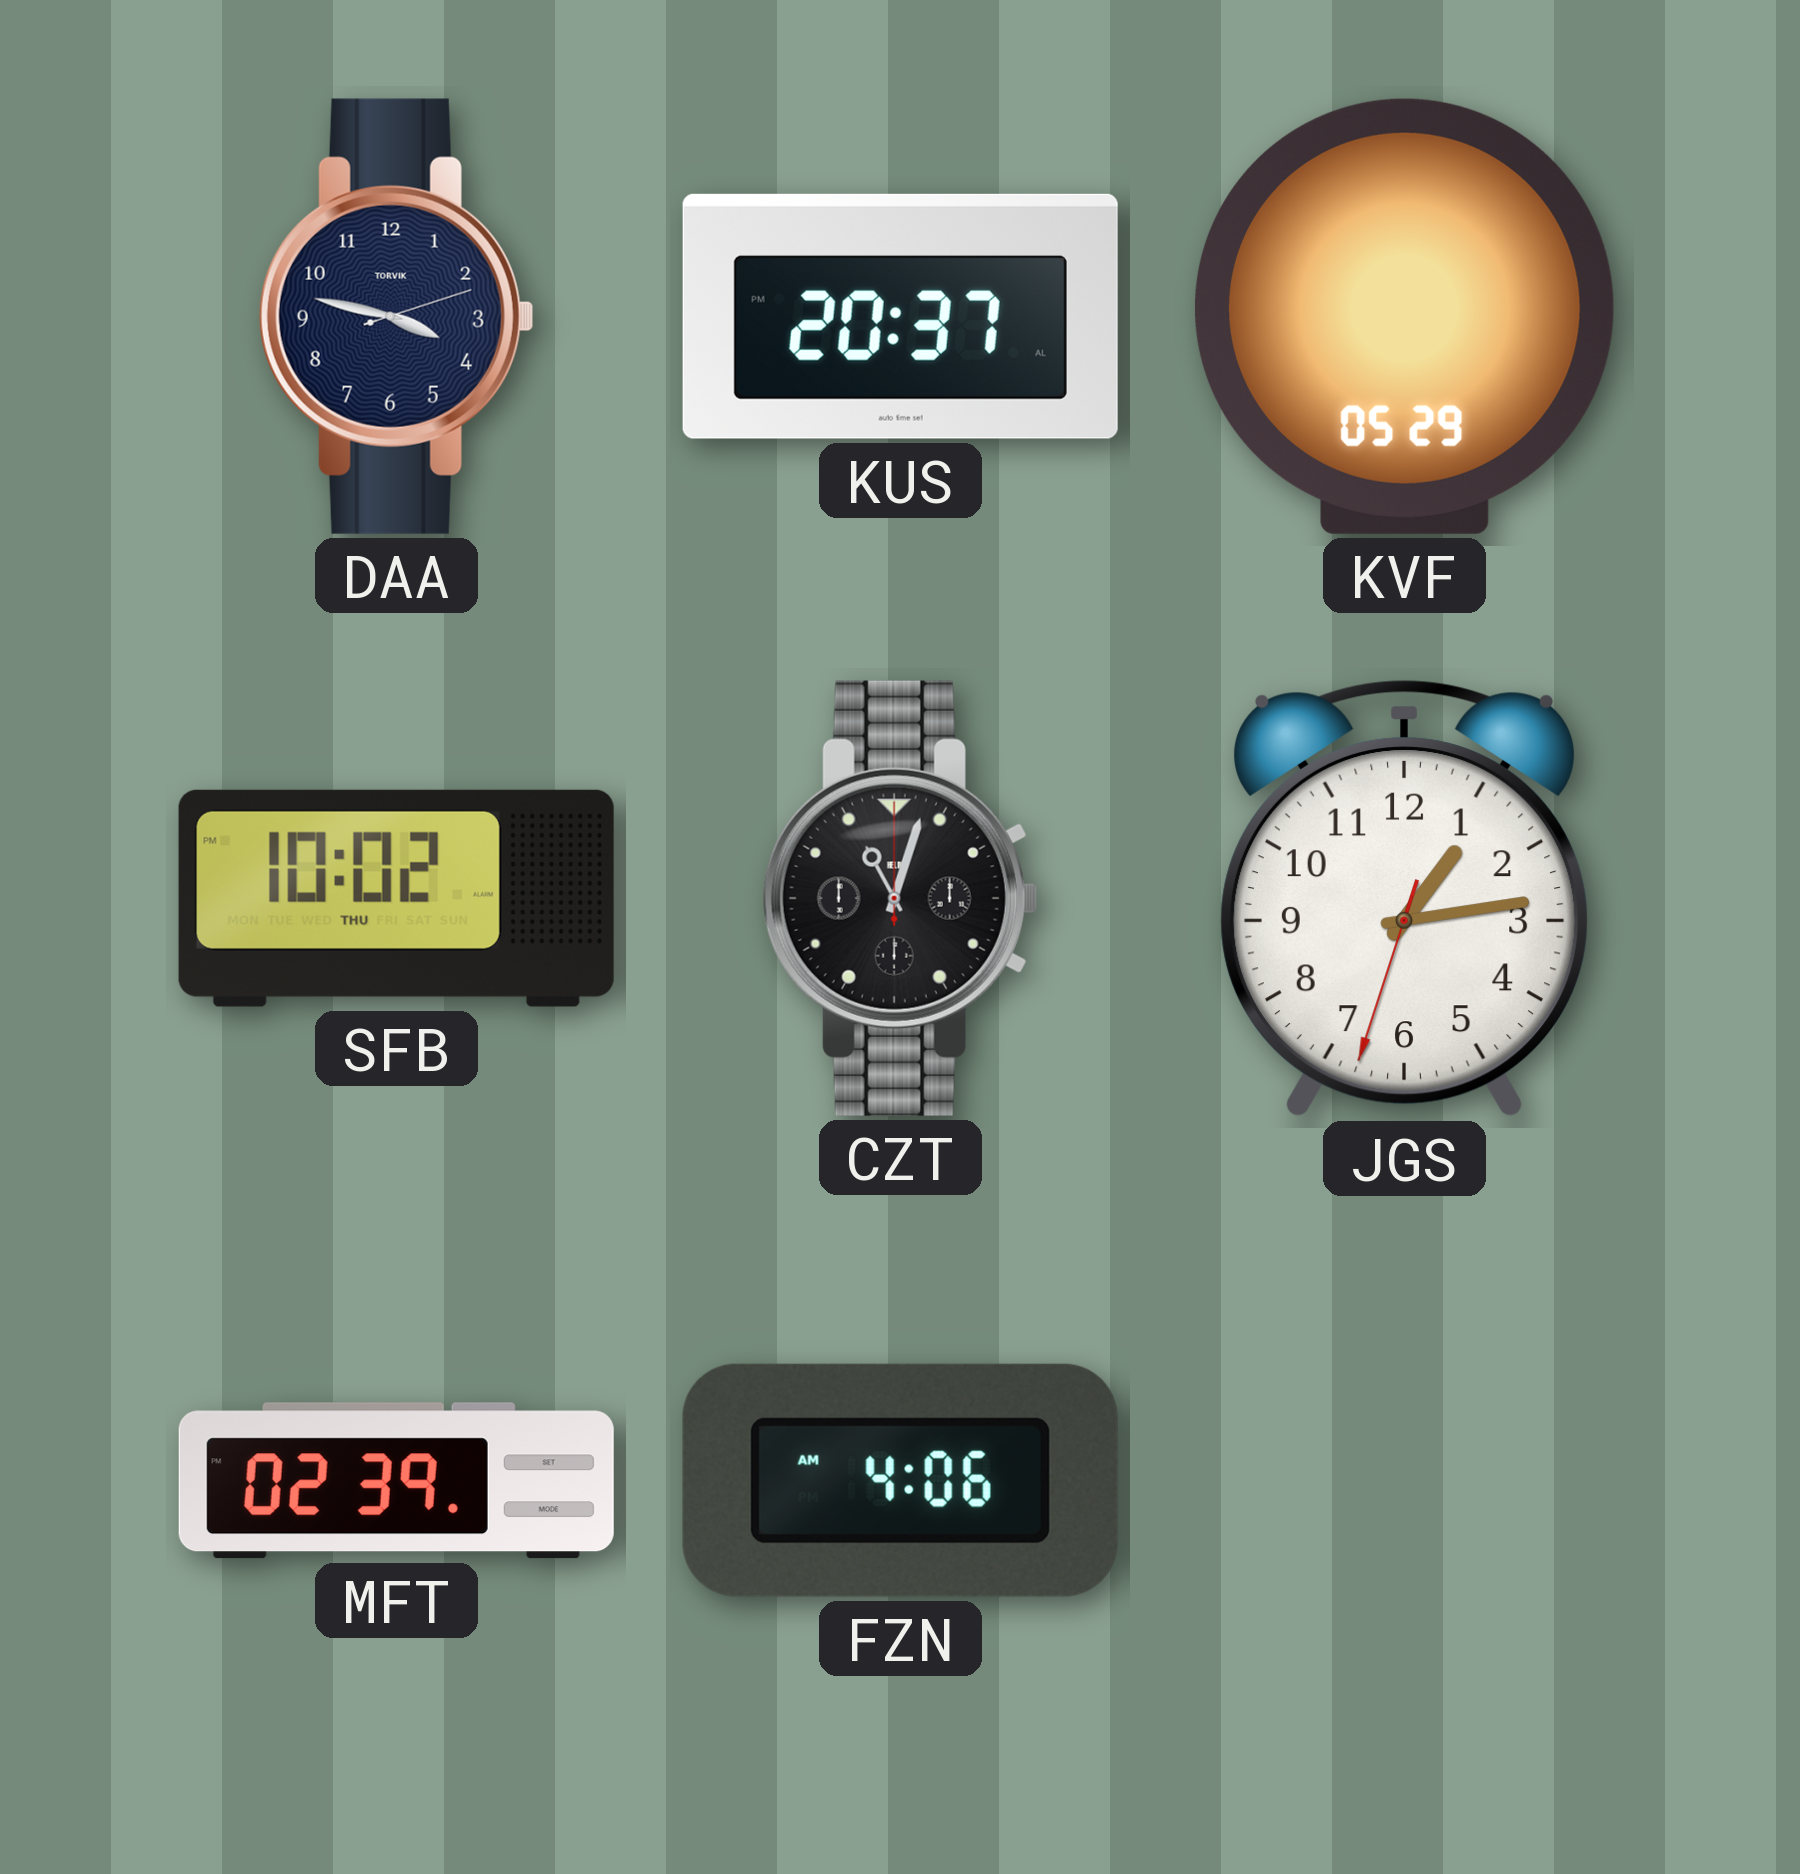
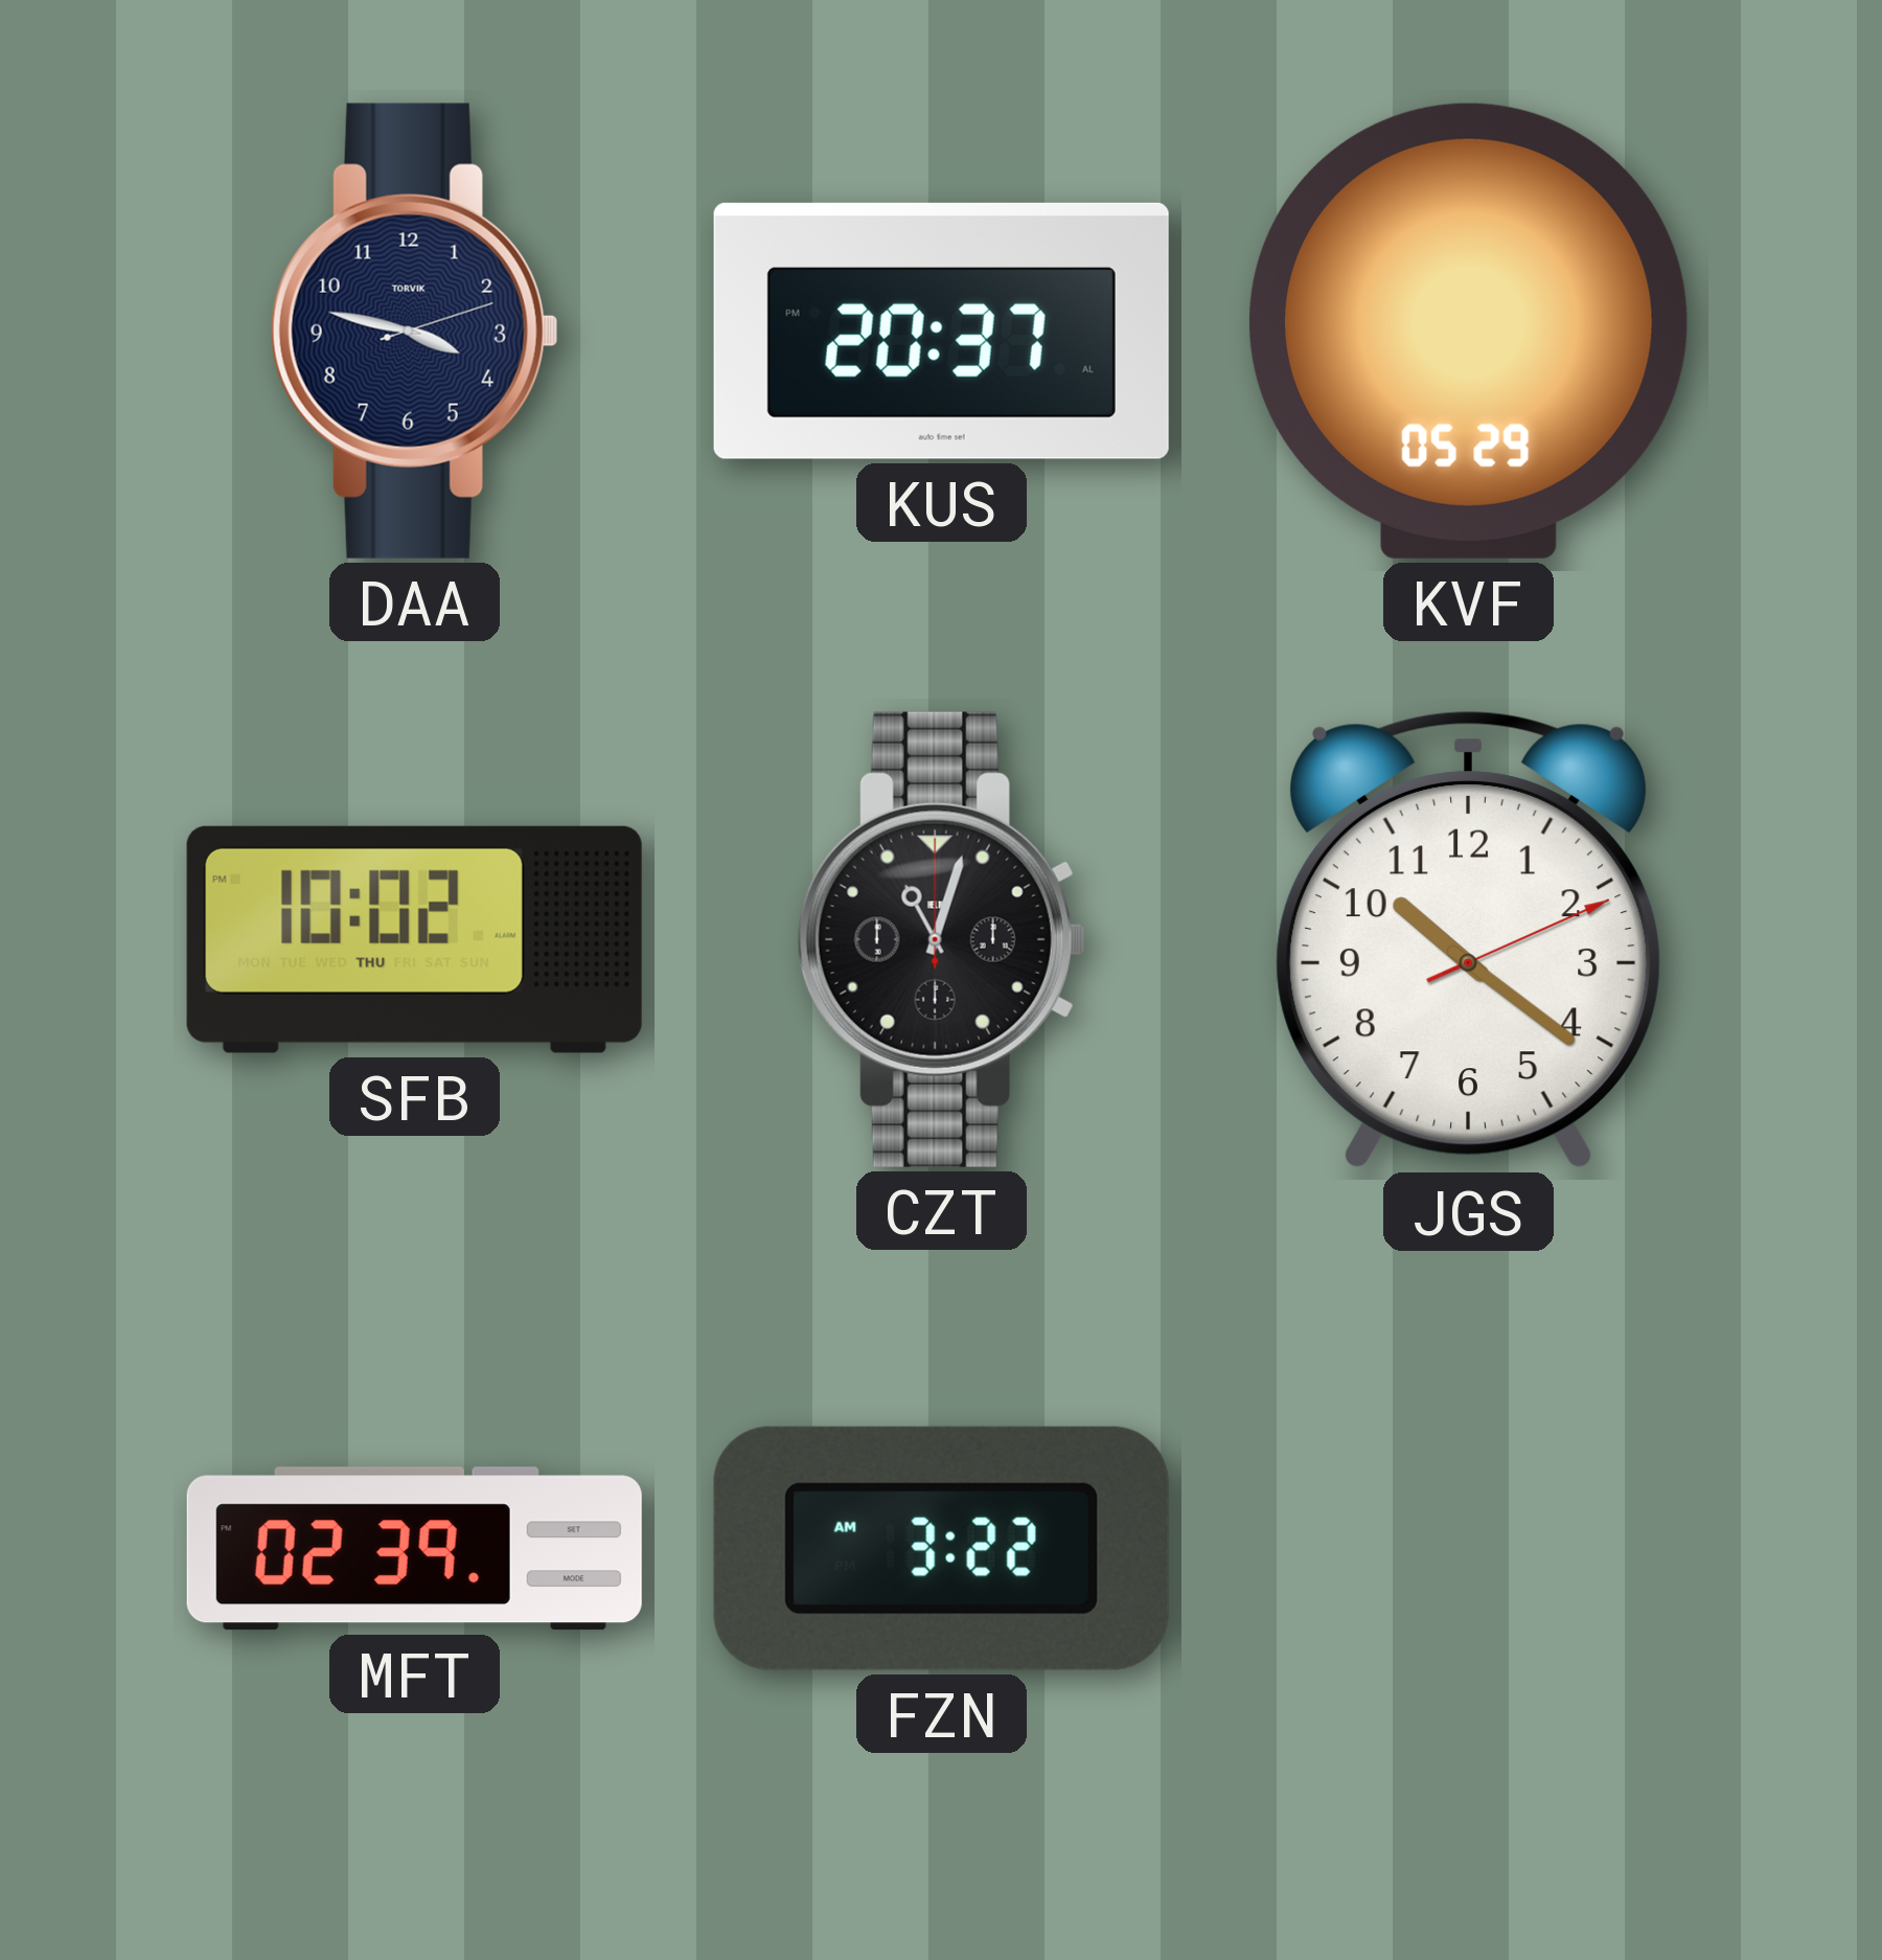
JGS: 1:13 -> 10:21
FZN: 4:06 -> 3:22
